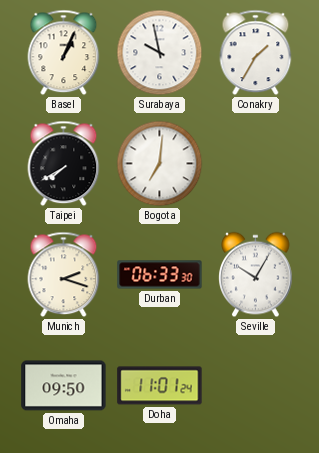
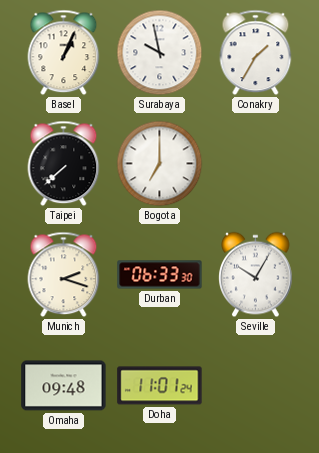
Taipei: 7:40 -> 7:38
Bogota: 7:01 -> 7:00
Omaha: 09:50 -> 09:48
